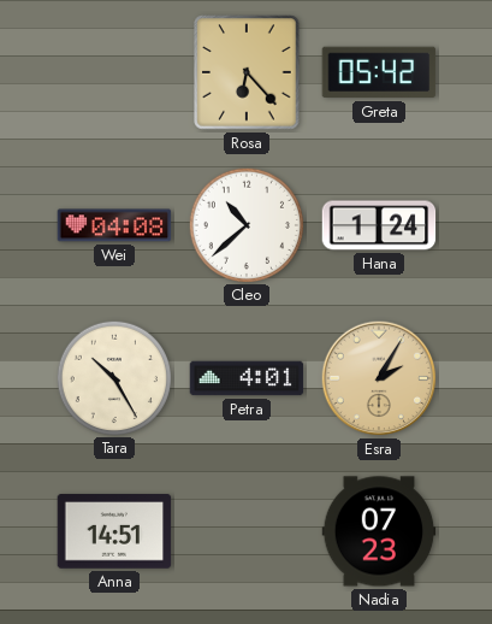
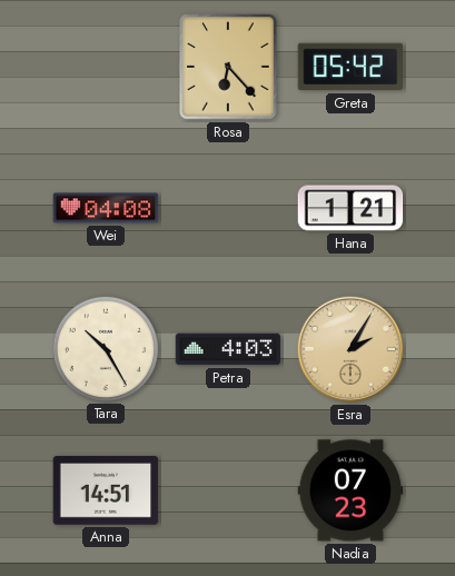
Cleo: 10:38 -> none
Hana: 1:24 -> 1:21
Petra: 4:01 -> 4:03
